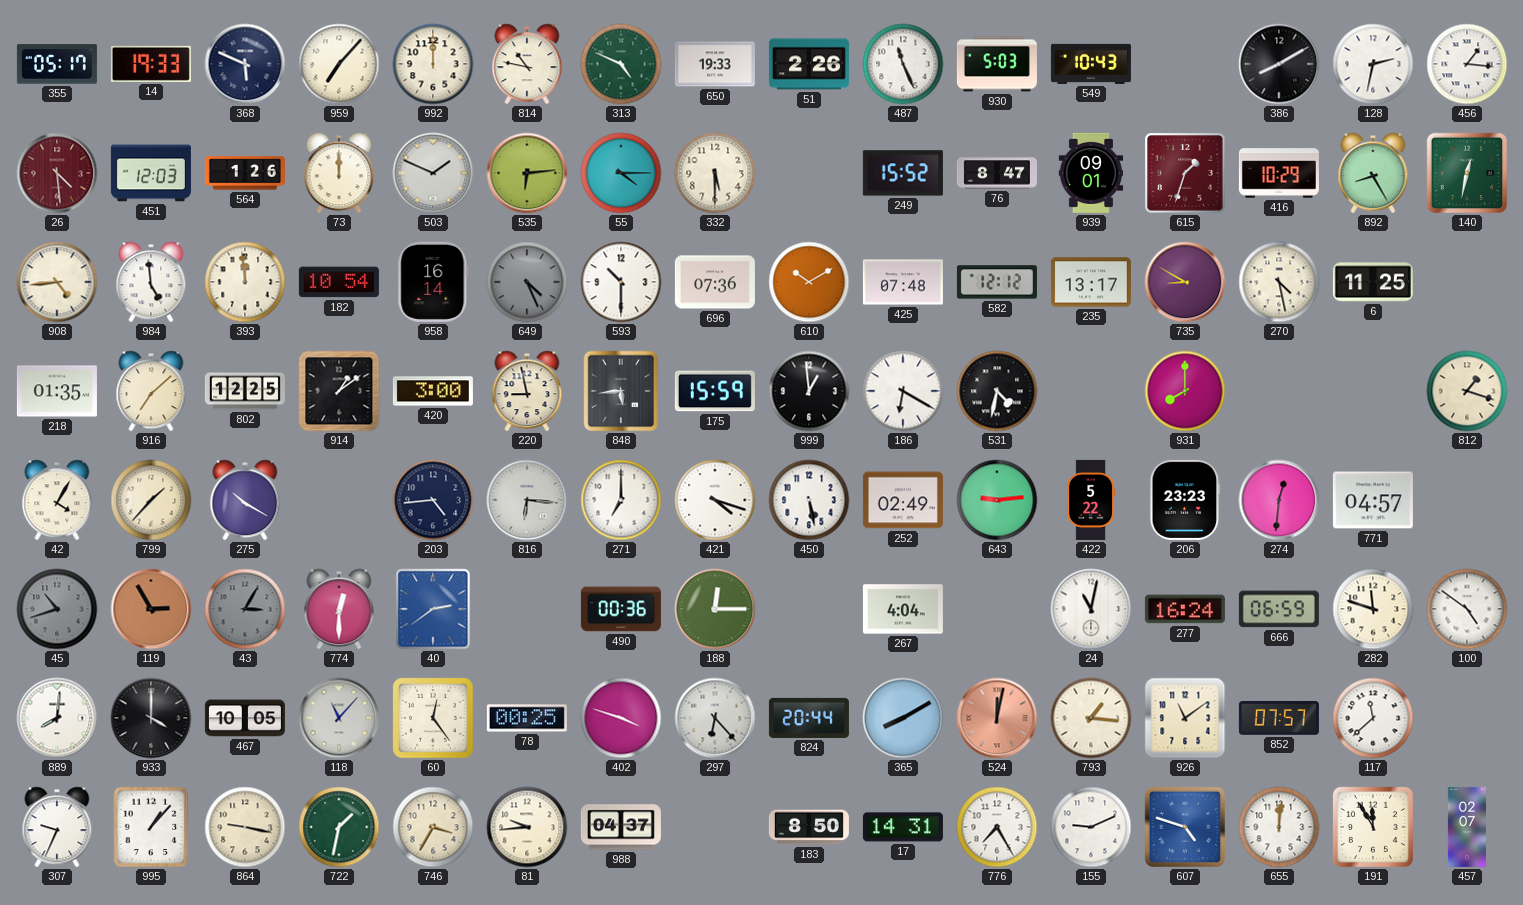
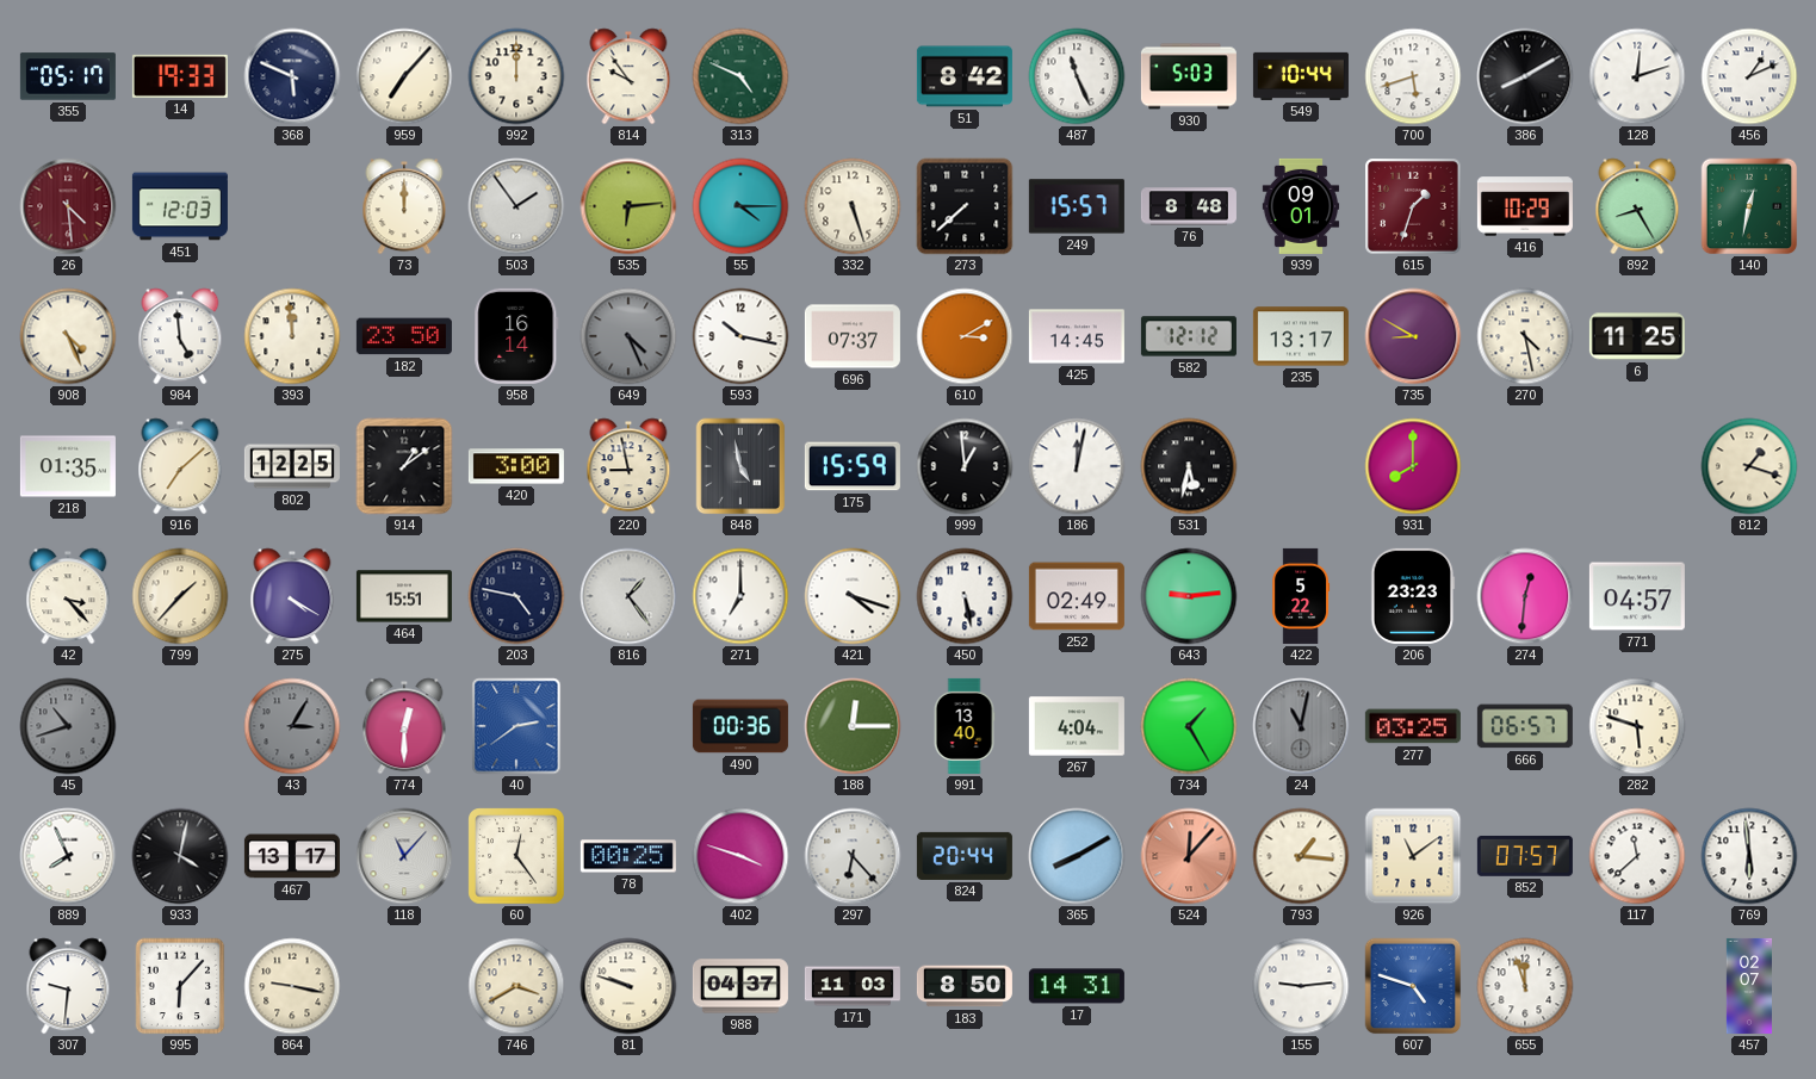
814: 10:47 -> 9:54
650: 19:33 -> none
51: 2:26 -> 8:42
549: 10:43 -> 10:44
700: none -> 5:42
128: 2:32 -> 12:12
456: 1:16 -> 1:11
564: 1:26 -> none
503: 1:49 -> 1:54
332: 5:30 -> 5:27
273: none -> 7:38
249: 15:52 -> 15:57
76: 8:47 -> 8:48
908: 4:44 -> 4:26
182: 10:54 -> 23:50
593: 10:30 -> 10:17
696: 07:36 -> 07:37
610: 10:10 -> 3:10
425: 07:48 -> 14:45
848: 5:44 -> 4:58
186: 6:20 -> 12:02
531: 4:32 -> 5:32
42: 4:05 -> 3:23
275: 10:20 -> 4:20
464: none -> 15:51
203: 4:44 -> 4:47
816: 6:16 -> 1:24
119: 2:55 -> none
991: none -> 13:40
734: none -> 1:25
24 dial: white -> grey
277: 16:24 -> 03:25
666: 06:59 -> 06:57
282: 11:48 -> 5:48
100: 4:51 -> none
889: 8:01 -> 7:56
933: 4:00 -> 4:02
467: 10:05 -> 13:17
524: 12:02 -> 12:07
769: none -> 5:59
307: 9:34 -> 9:31
995: 1:07 -> 6:07
722: 1:32 -> none
746: 3:35 -> 3:40
81: 9:44 -> 9:48
171: none -> 11:03
776: 7:25 -> none
155: 9:11 -> 9:14
655: 12:01 -> 11:57
191: 11:55 -> none
